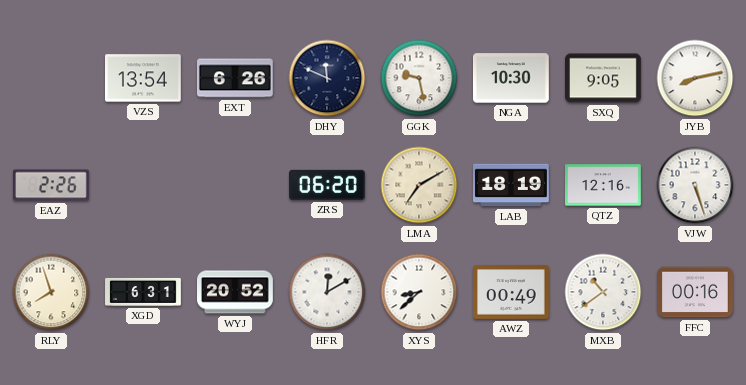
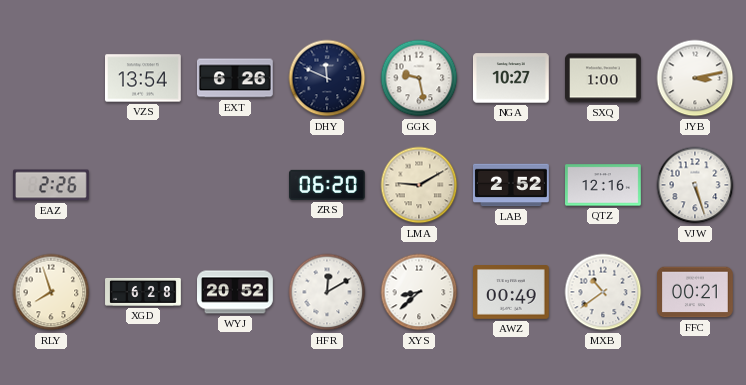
NGA: 10:30 -> 10:27
SXQ: 9:05 -> 1:00
JYB: 8:13 -> 3:13
LMA: 7:10 -> 9:10
LAB: 18:19 -> 2:52
XGD: 6:31 -> 6:28
FFC: 00:16 -> 00:21
